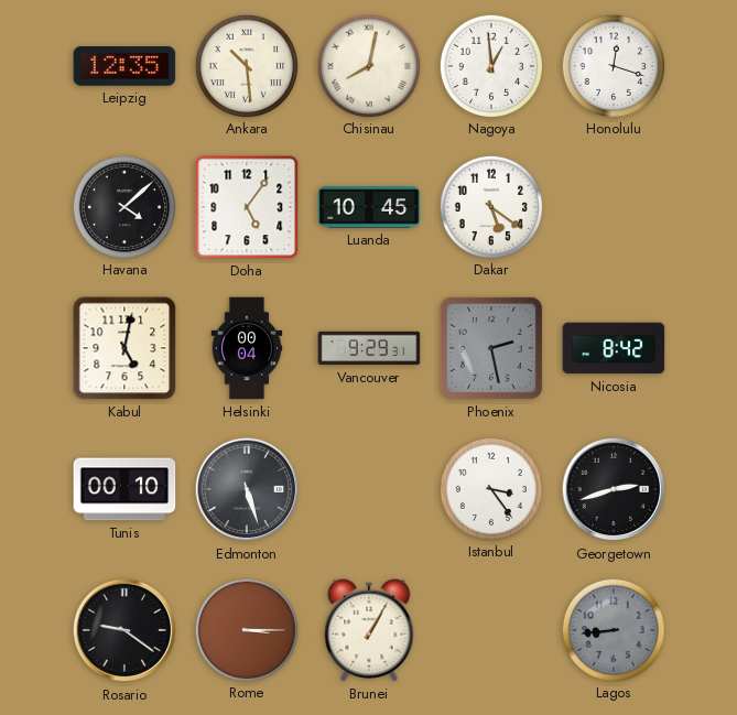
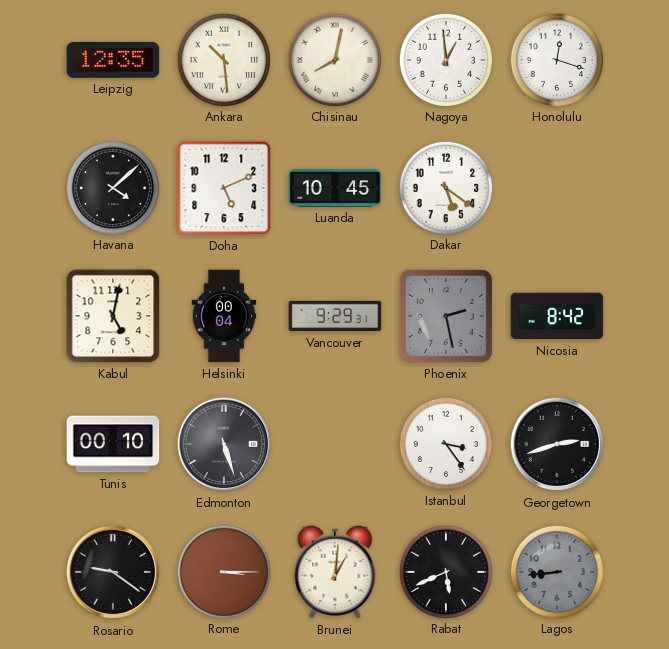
Doha: 5:06 -> 5:11
Brunei: 1:05 -> 1:01
Rabat: none -> 5:41
